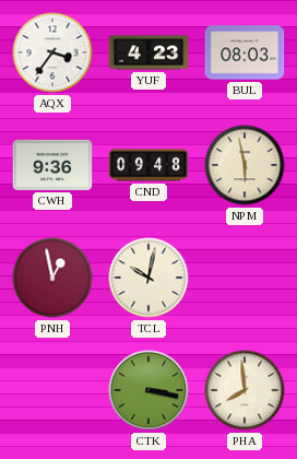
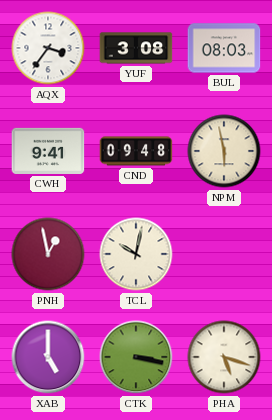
YUF: 4:23 -> 3:08
CWH: 9:36 -> 9:41
XAB: none -> 5:00
PHA: 7:59 -> 5:18
